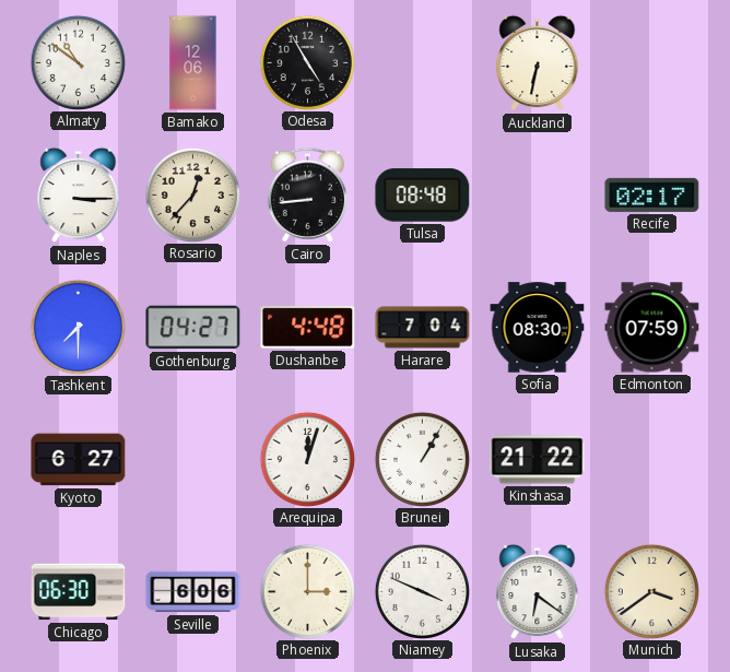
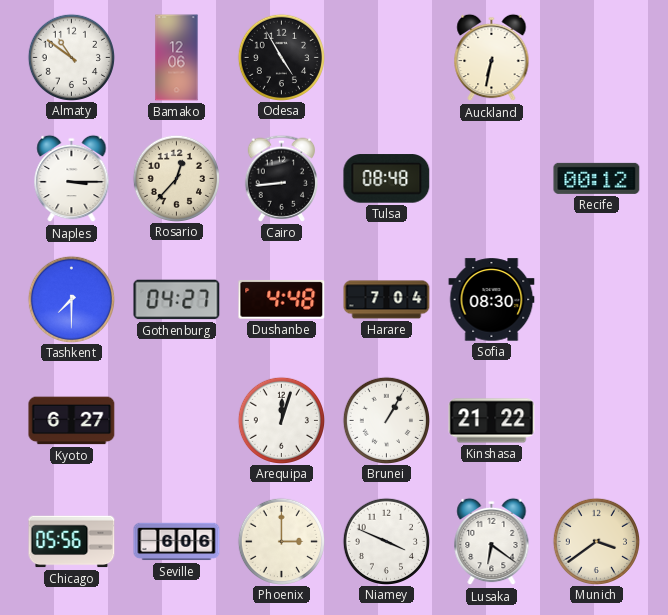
Recife: 02:17 -> 00:12
Edmonton: 07:59 -> none
Chicago: 06:30 -> 05:56
